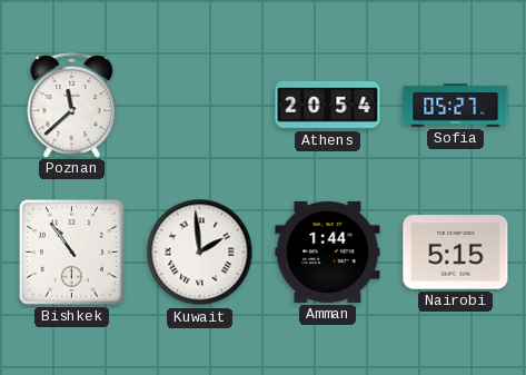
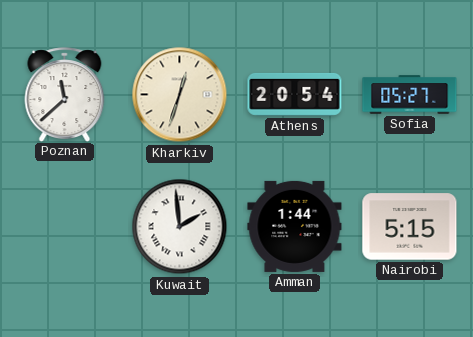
Kharkiv: none -> 12:33
Bishkek: 10:54 -> none
